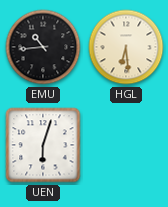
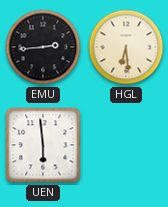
EMU: 10:44 -> 2:44
UEN: 6:03 -> 5:59
